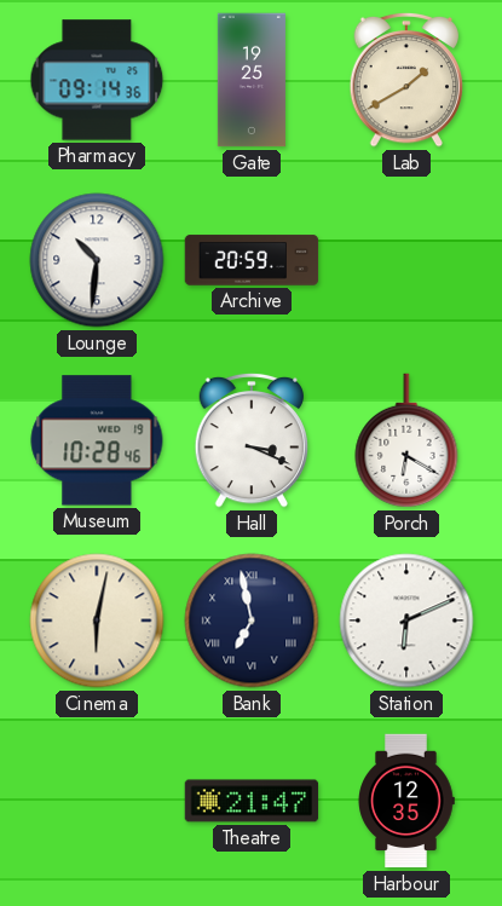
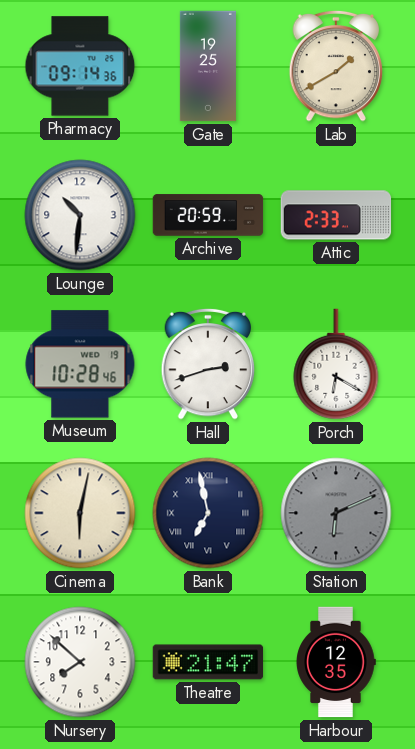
Attic: none -> 2:33
Hall: 3:19 -> 2:42
Station dial: white -> grey
Nursery: none -> 7:52
